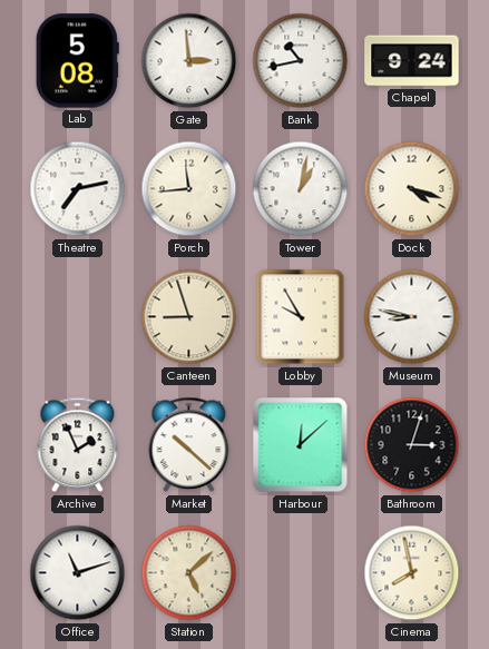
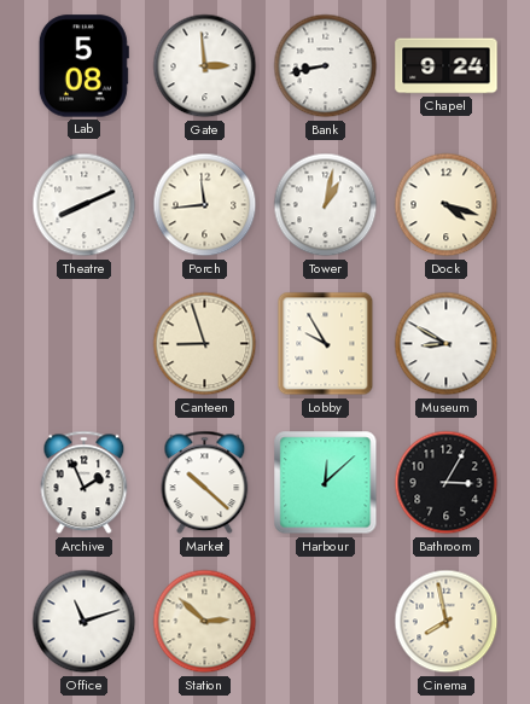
Bank: 10:43 -> 8:43
Theatre: 7:13 -> 8:11
Museum: 8:47 -> 8:50
Bathroom: 3:03 -> 3:05
Station: 5:08 -> 2:52
